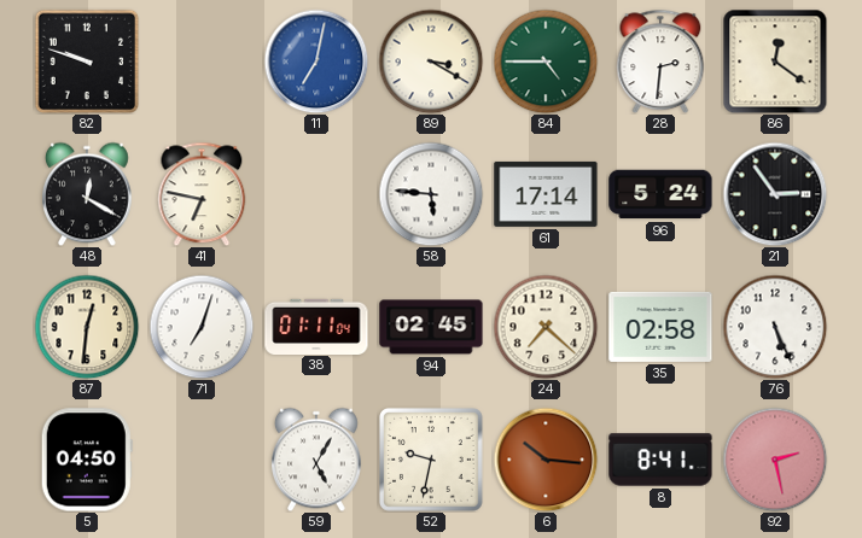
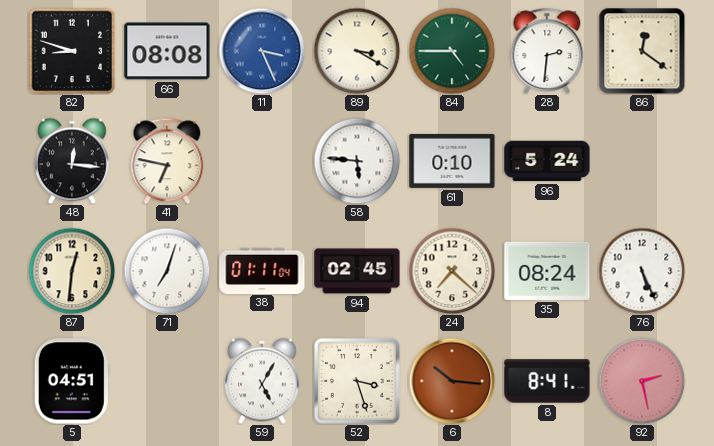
82: 9:48 -> 8:48
66: none -> 08:08
11: 7:02 -> 3:26
48: 12:20 -> 12:16
61: 17:14 -> 0:10
21: 2:54 -> none
35: 02:58 -> 08:24
5: 04:50 -> 04:51
52: 9:32 -> 3:27
